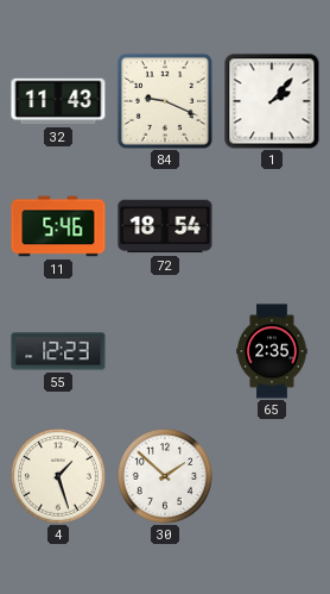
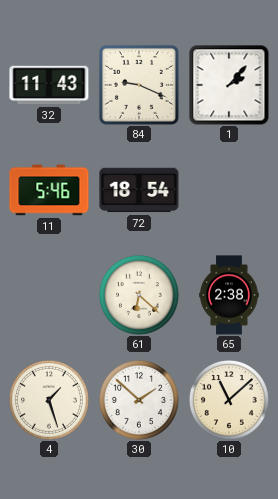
55: 12:23 -> none
61: none -> 6:22
65: 2:35 -> 2:38
10: none -> 11:08
